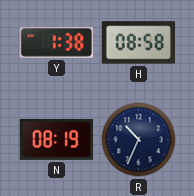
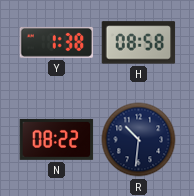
N: 08:19 -> 08:22
R: 10:34 -> 10:31
